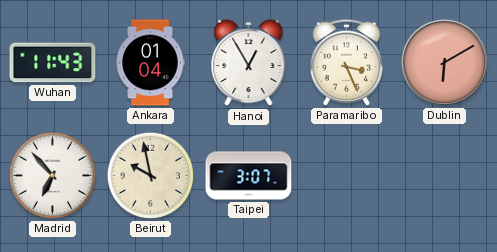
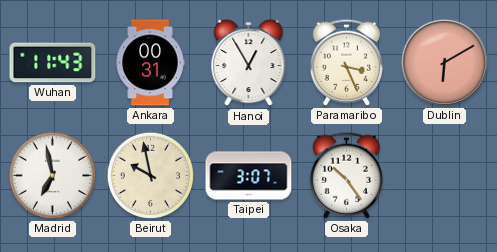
Ankara: 01:04 -> 00:31
Madrid: 6:53 -> 6:58
Osaka: none -> 10:24
